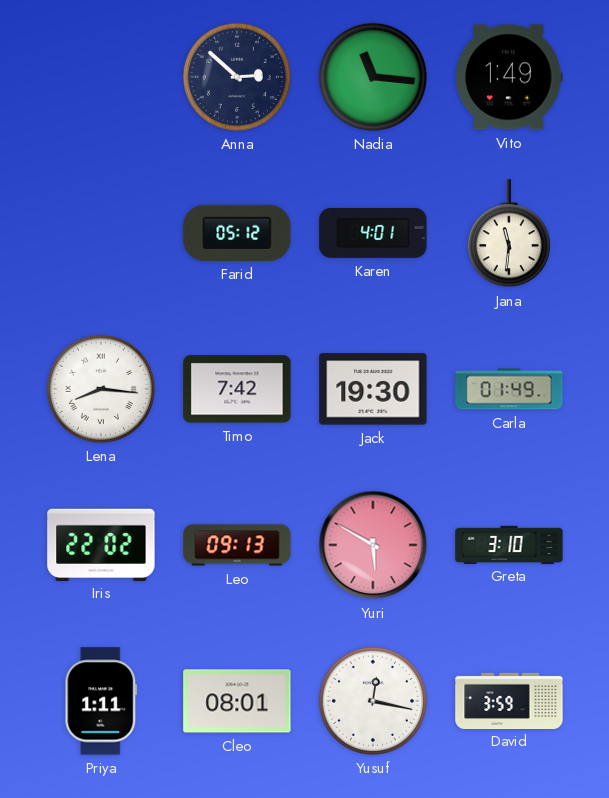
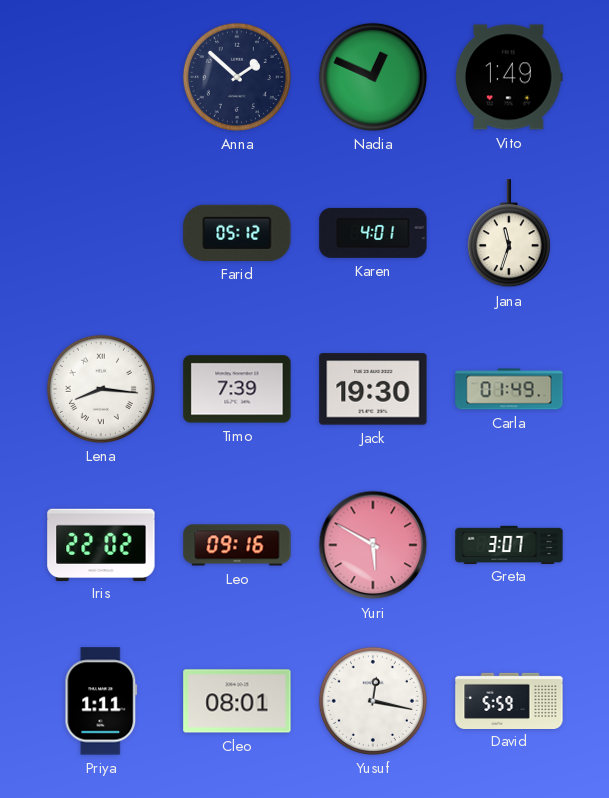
Anna: 2:52 -> 1:52
Nadia: 11:16 -> 12:49
Jana: 11:31 -> 11:33
Timo: 7:42 -> 7:39
Leo: 09:13 -> 09:16
Greta: 3:10 -> 3:07
David: 3:59 -> 5:59
